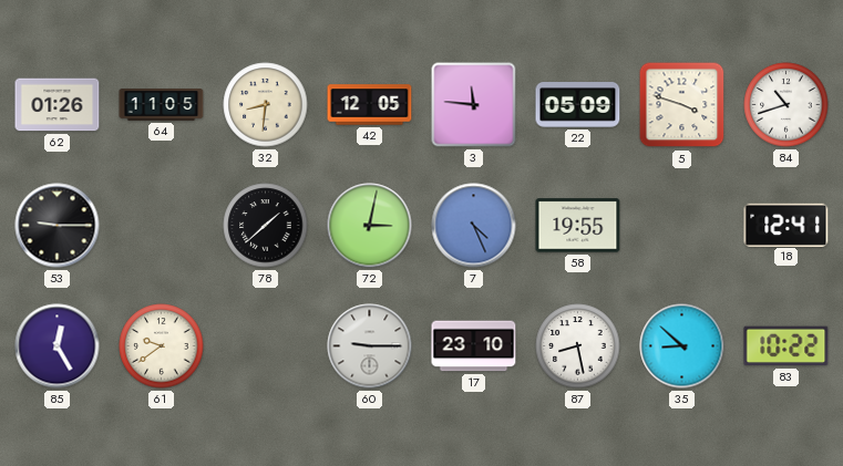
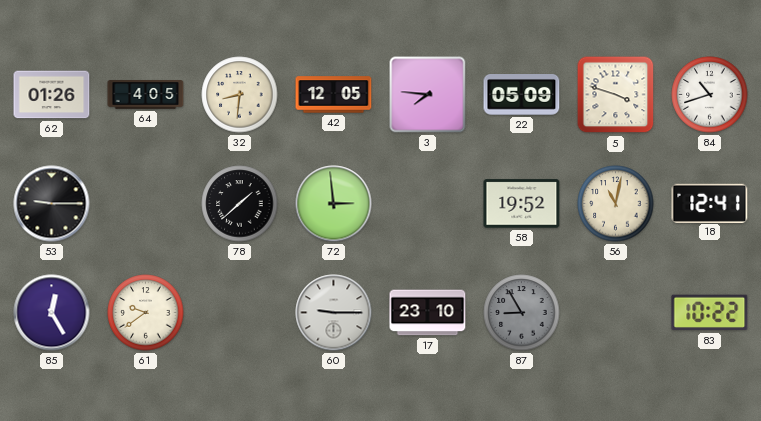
64: 11:05 -> 4:05
3: 11:46 -> 7:46
72: 3:02 -> 2:59
7: 4:26 -> none
58: 19:55 -> 19:52
56: none -> 11:02
87: 8:28 -> 8:55
87 dial: white -> grey
35: 8:52 -> none
